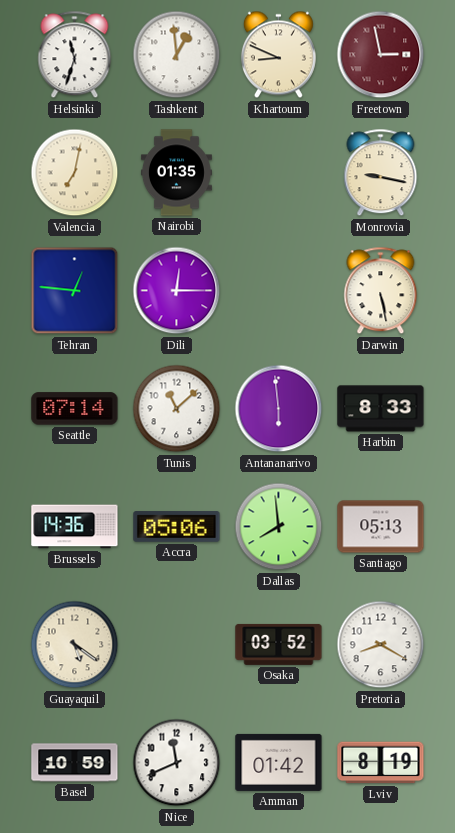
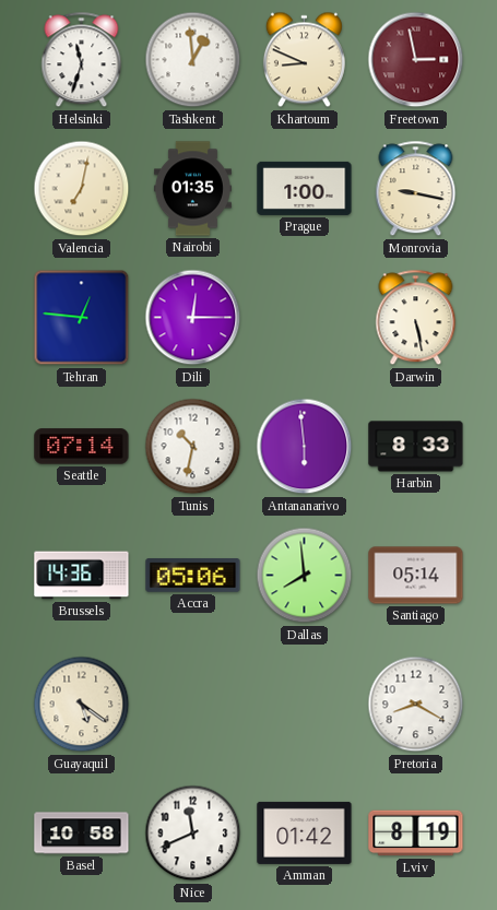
Prague: none -> 1:00
Tunis: 11:08 -> 10:32
Santiago: 05:13 -> 05:14
Osaka: 03:52 -> none
Basel: 10:59 -> 10:58
